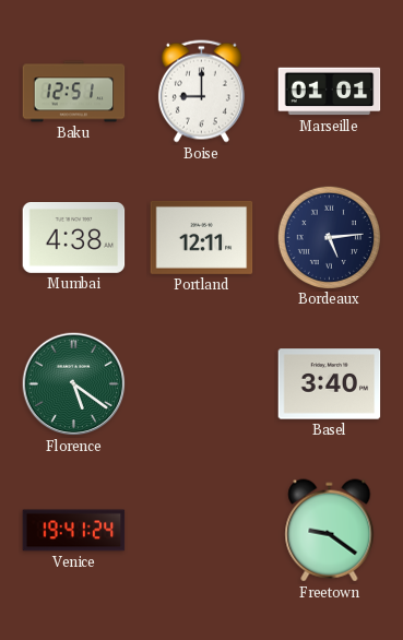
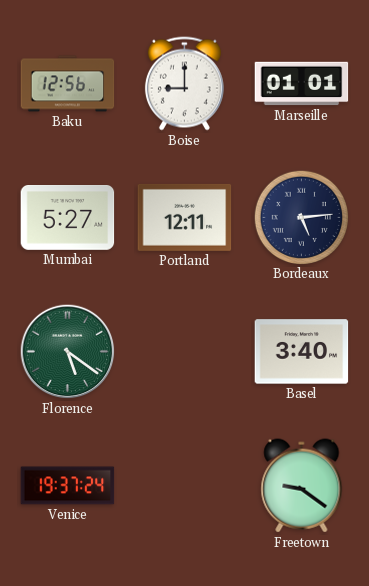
Baku: 12:51 -> 12:56
Mumbai: 4:38 -> 5:27
Venice: 19:41 -> 19:37
